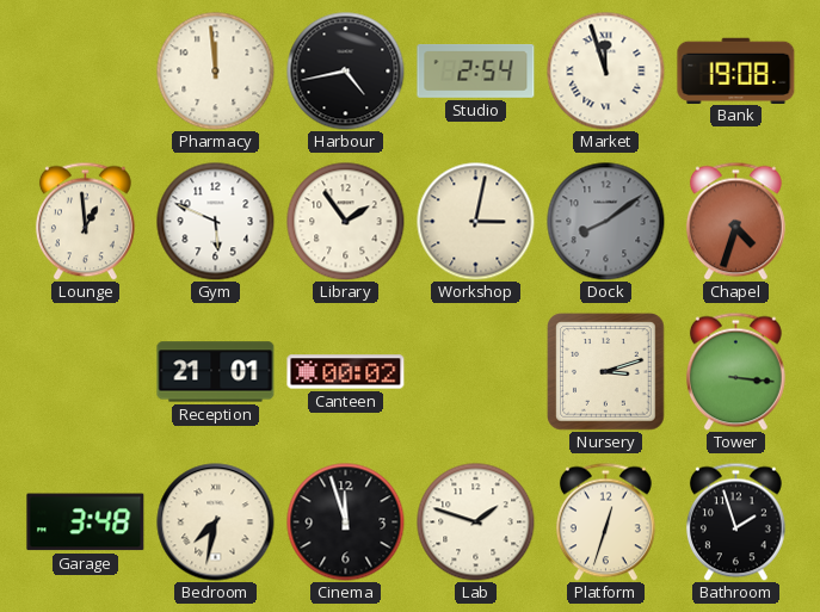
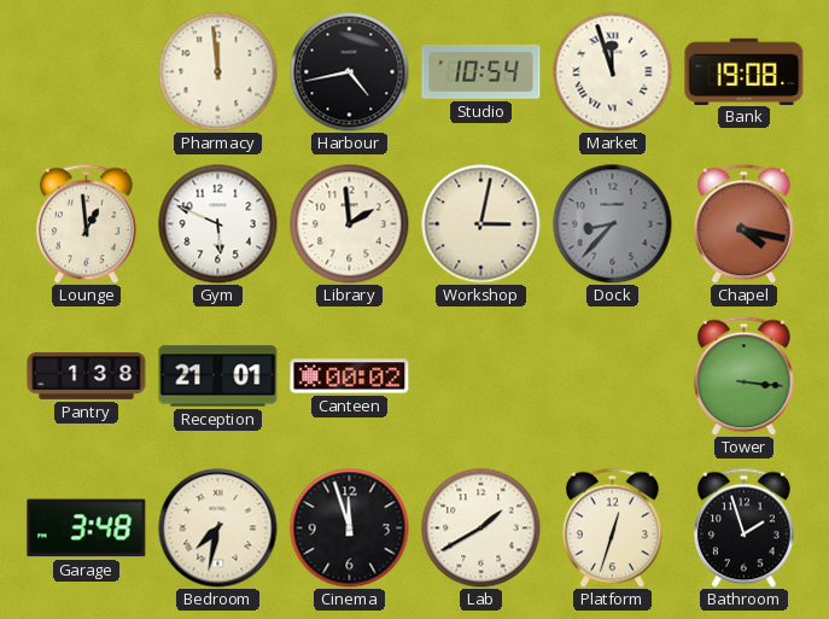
Studio: 2:54 -> 10:54
Library: 1:54 -> 1:59
Dock: 8:09 -> 8:37
Chapel: 4:33 -> 4:17
Pantry: none -> 1:38
Nursery: 3:12 -> none
Lab: 1:48 -> 1:40
